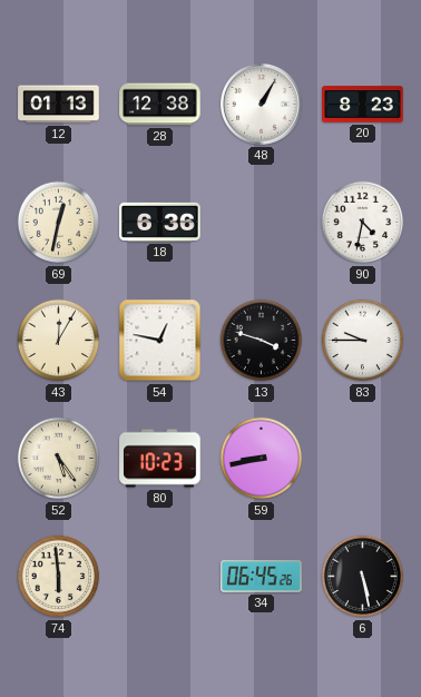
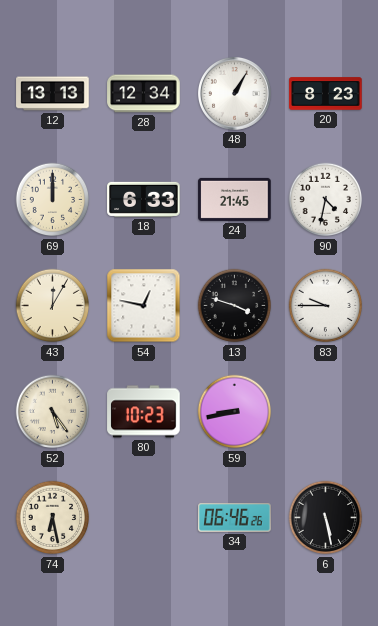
12: 01:13 -> 13:13
28: 12:38 -> 12:34
69: 12:32 -> 12:00
18: 6:36 -> 6:33
24: none -> 21:45
74: 5:59 -> 6:28
34: 06:45 -> 06:46
